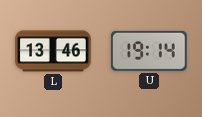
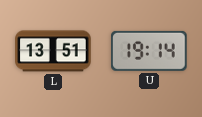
L: 13:46 -> 13:51
